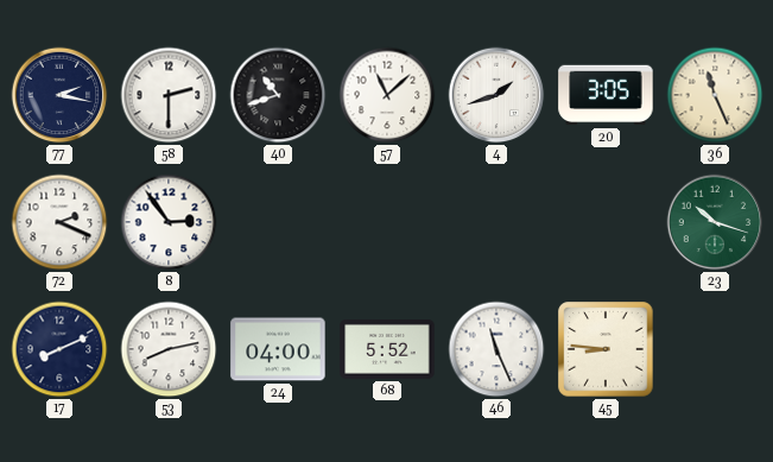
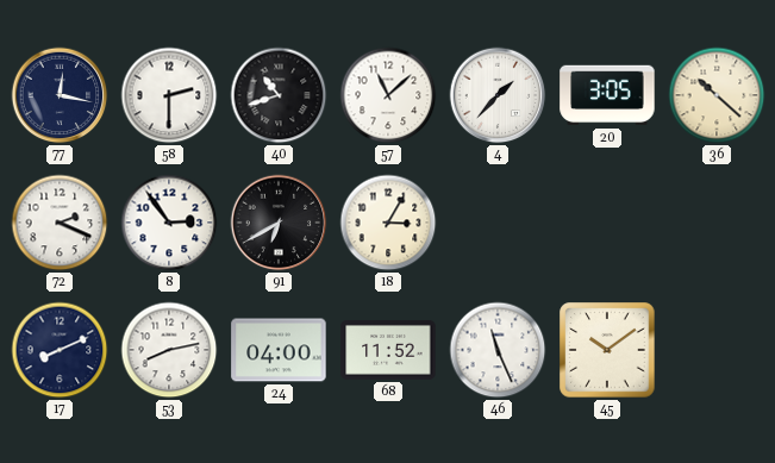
77: 2:17 -> 12:17
4: 1:42 -> 1:37
36: 11:26 -> 10:22
91: none -> 6:40
18: none -> 3:05
23: 10:18 -> none
68: 5:52 -> 11:52
45: 8:46 -> 10:09
